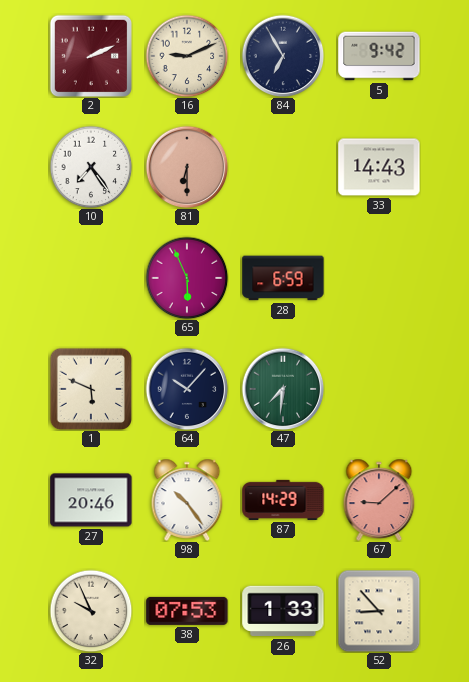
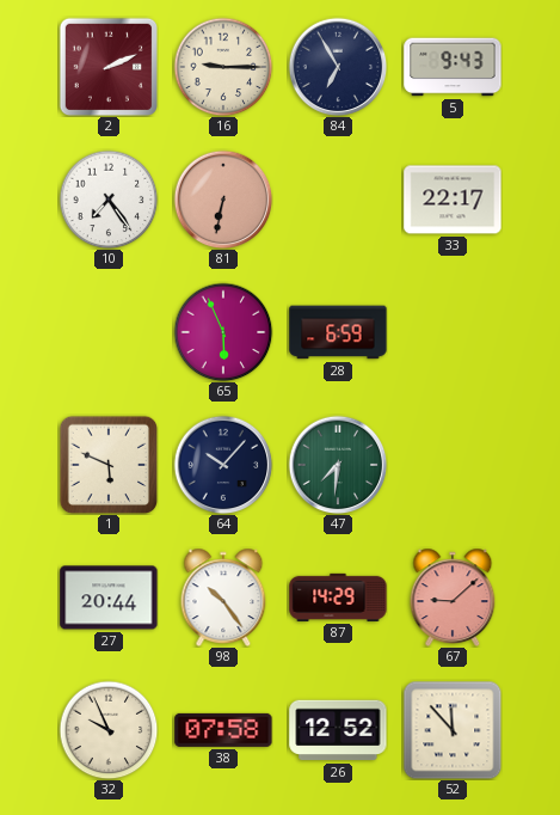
16: 9:11 -> 9:15
5: 9:42 -> 9:43
81: 6:30 -> 6:32
33: 14:43 -> 22:17
27: 20:46 -> 20:44
38: 07:53 -> 07:58
26: 1:33 -> 12:52
52: 8:53 -> 11:53
